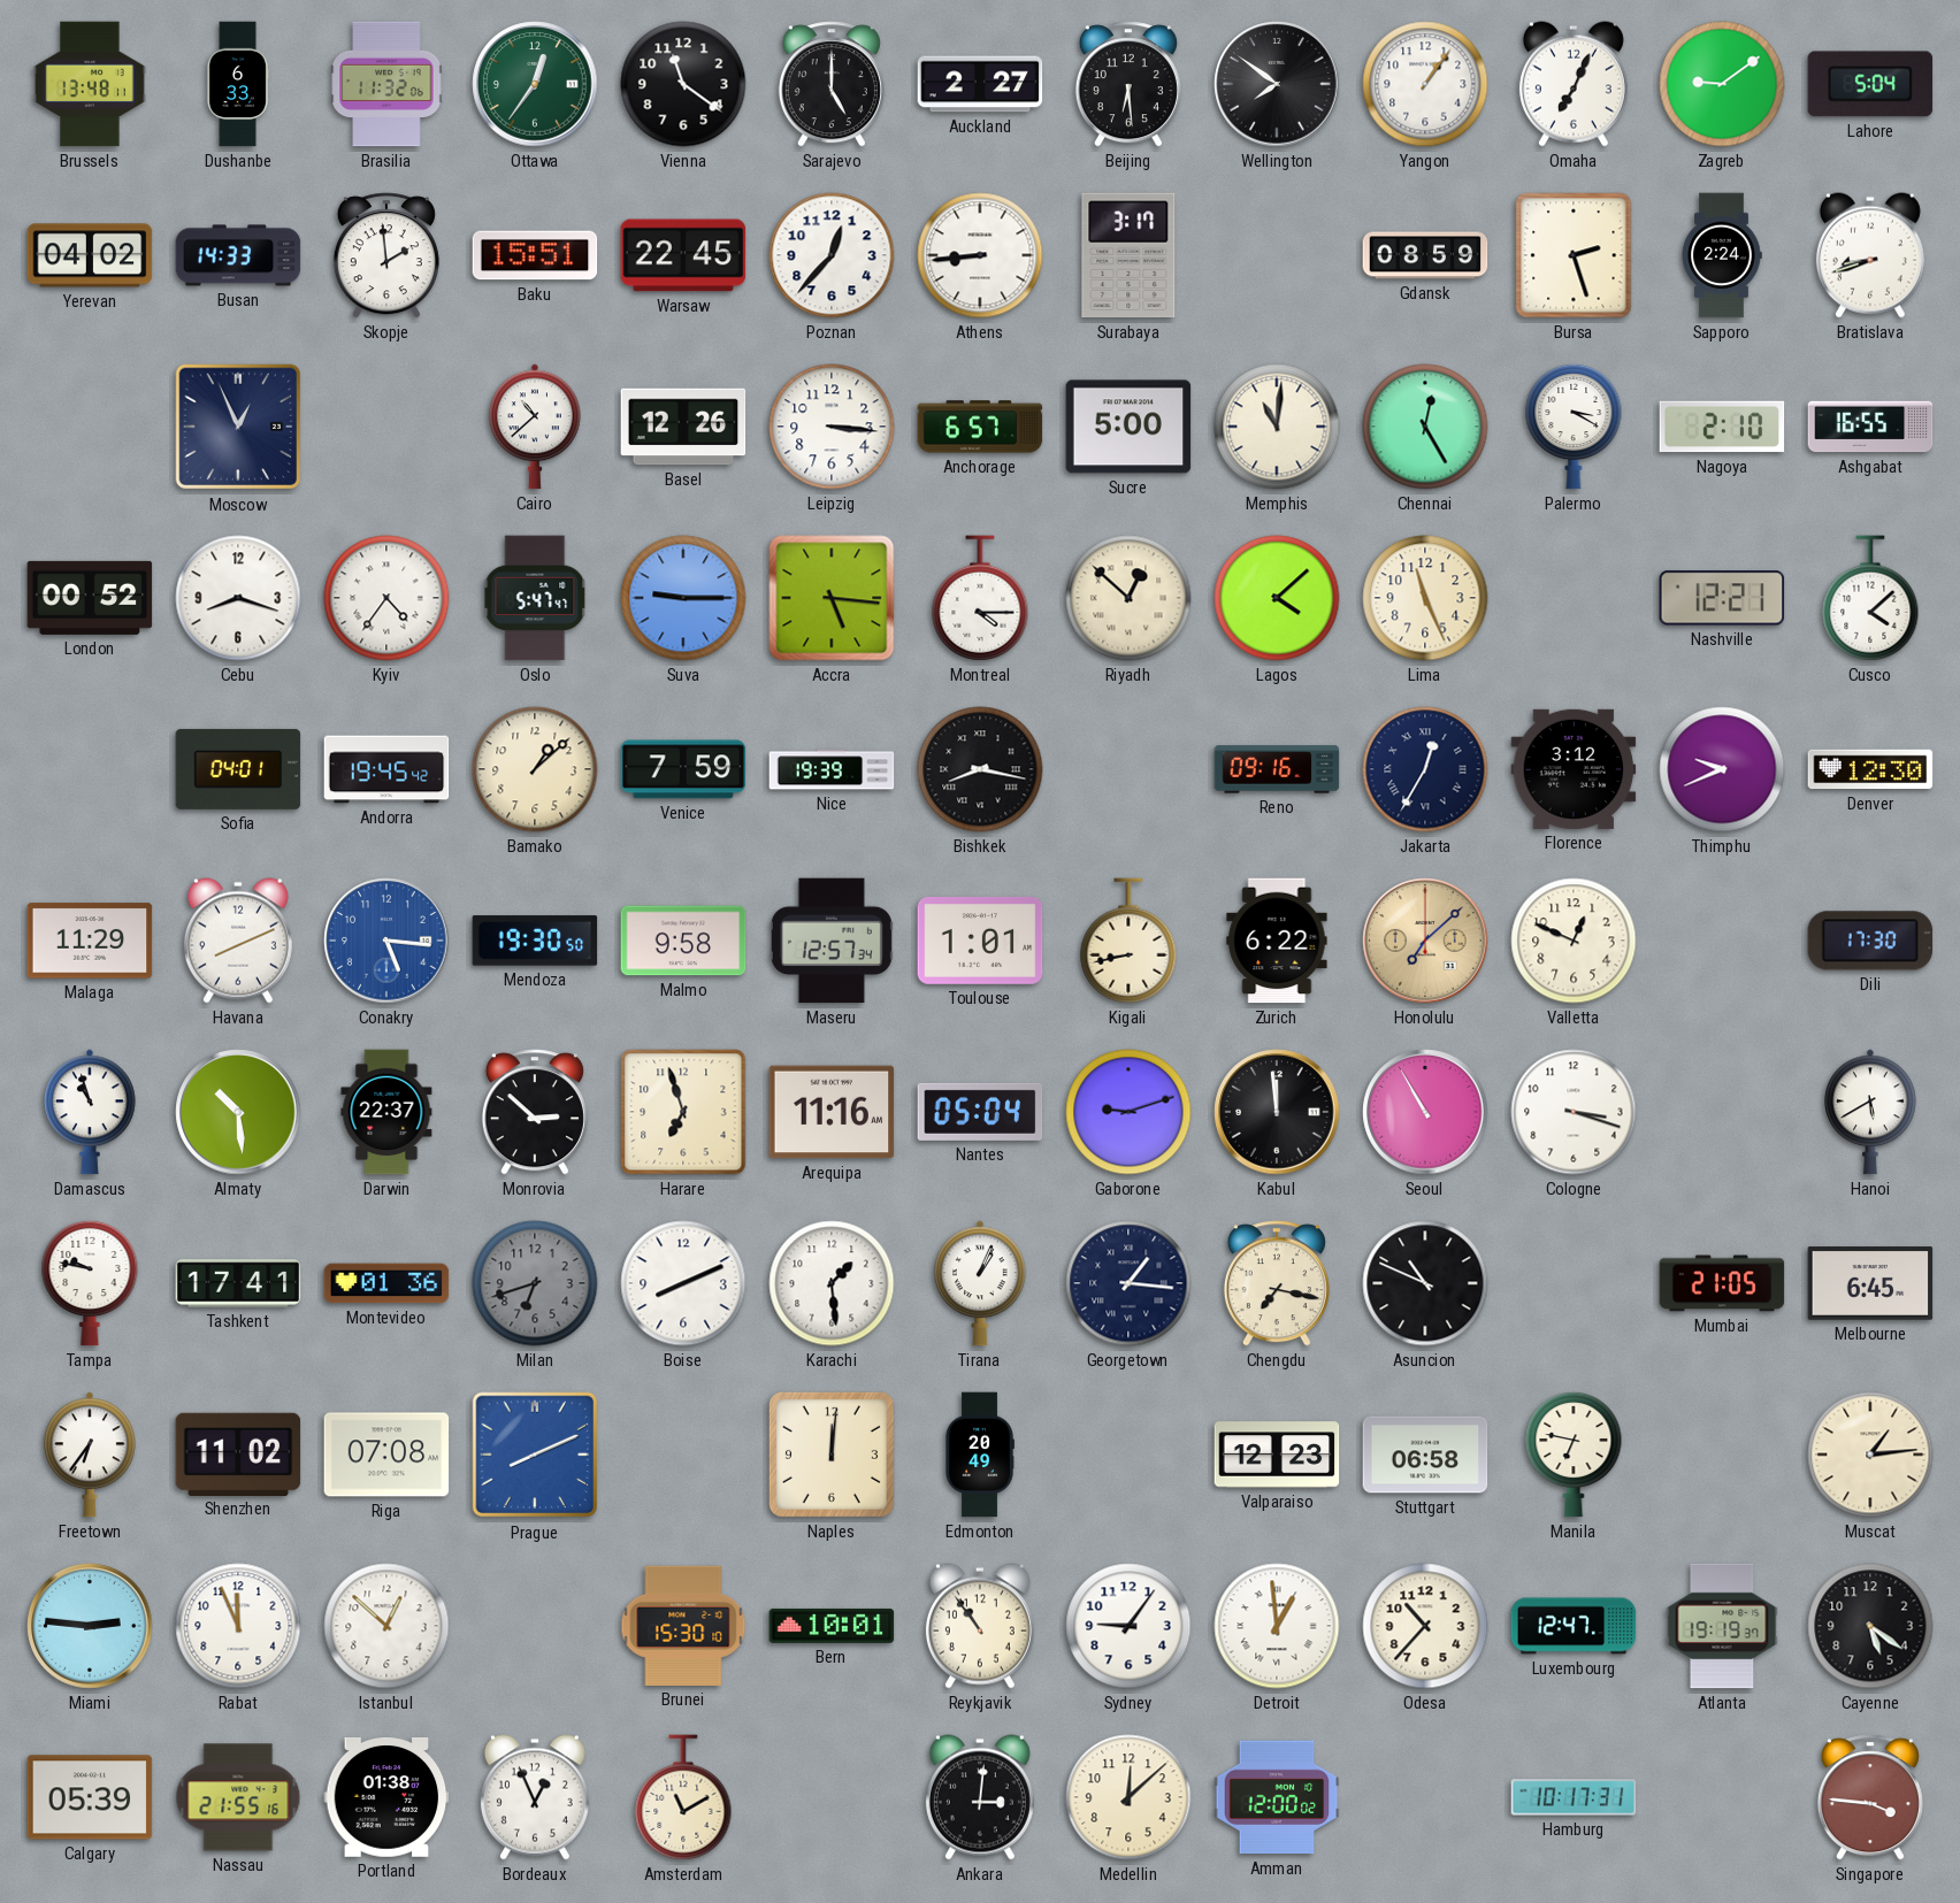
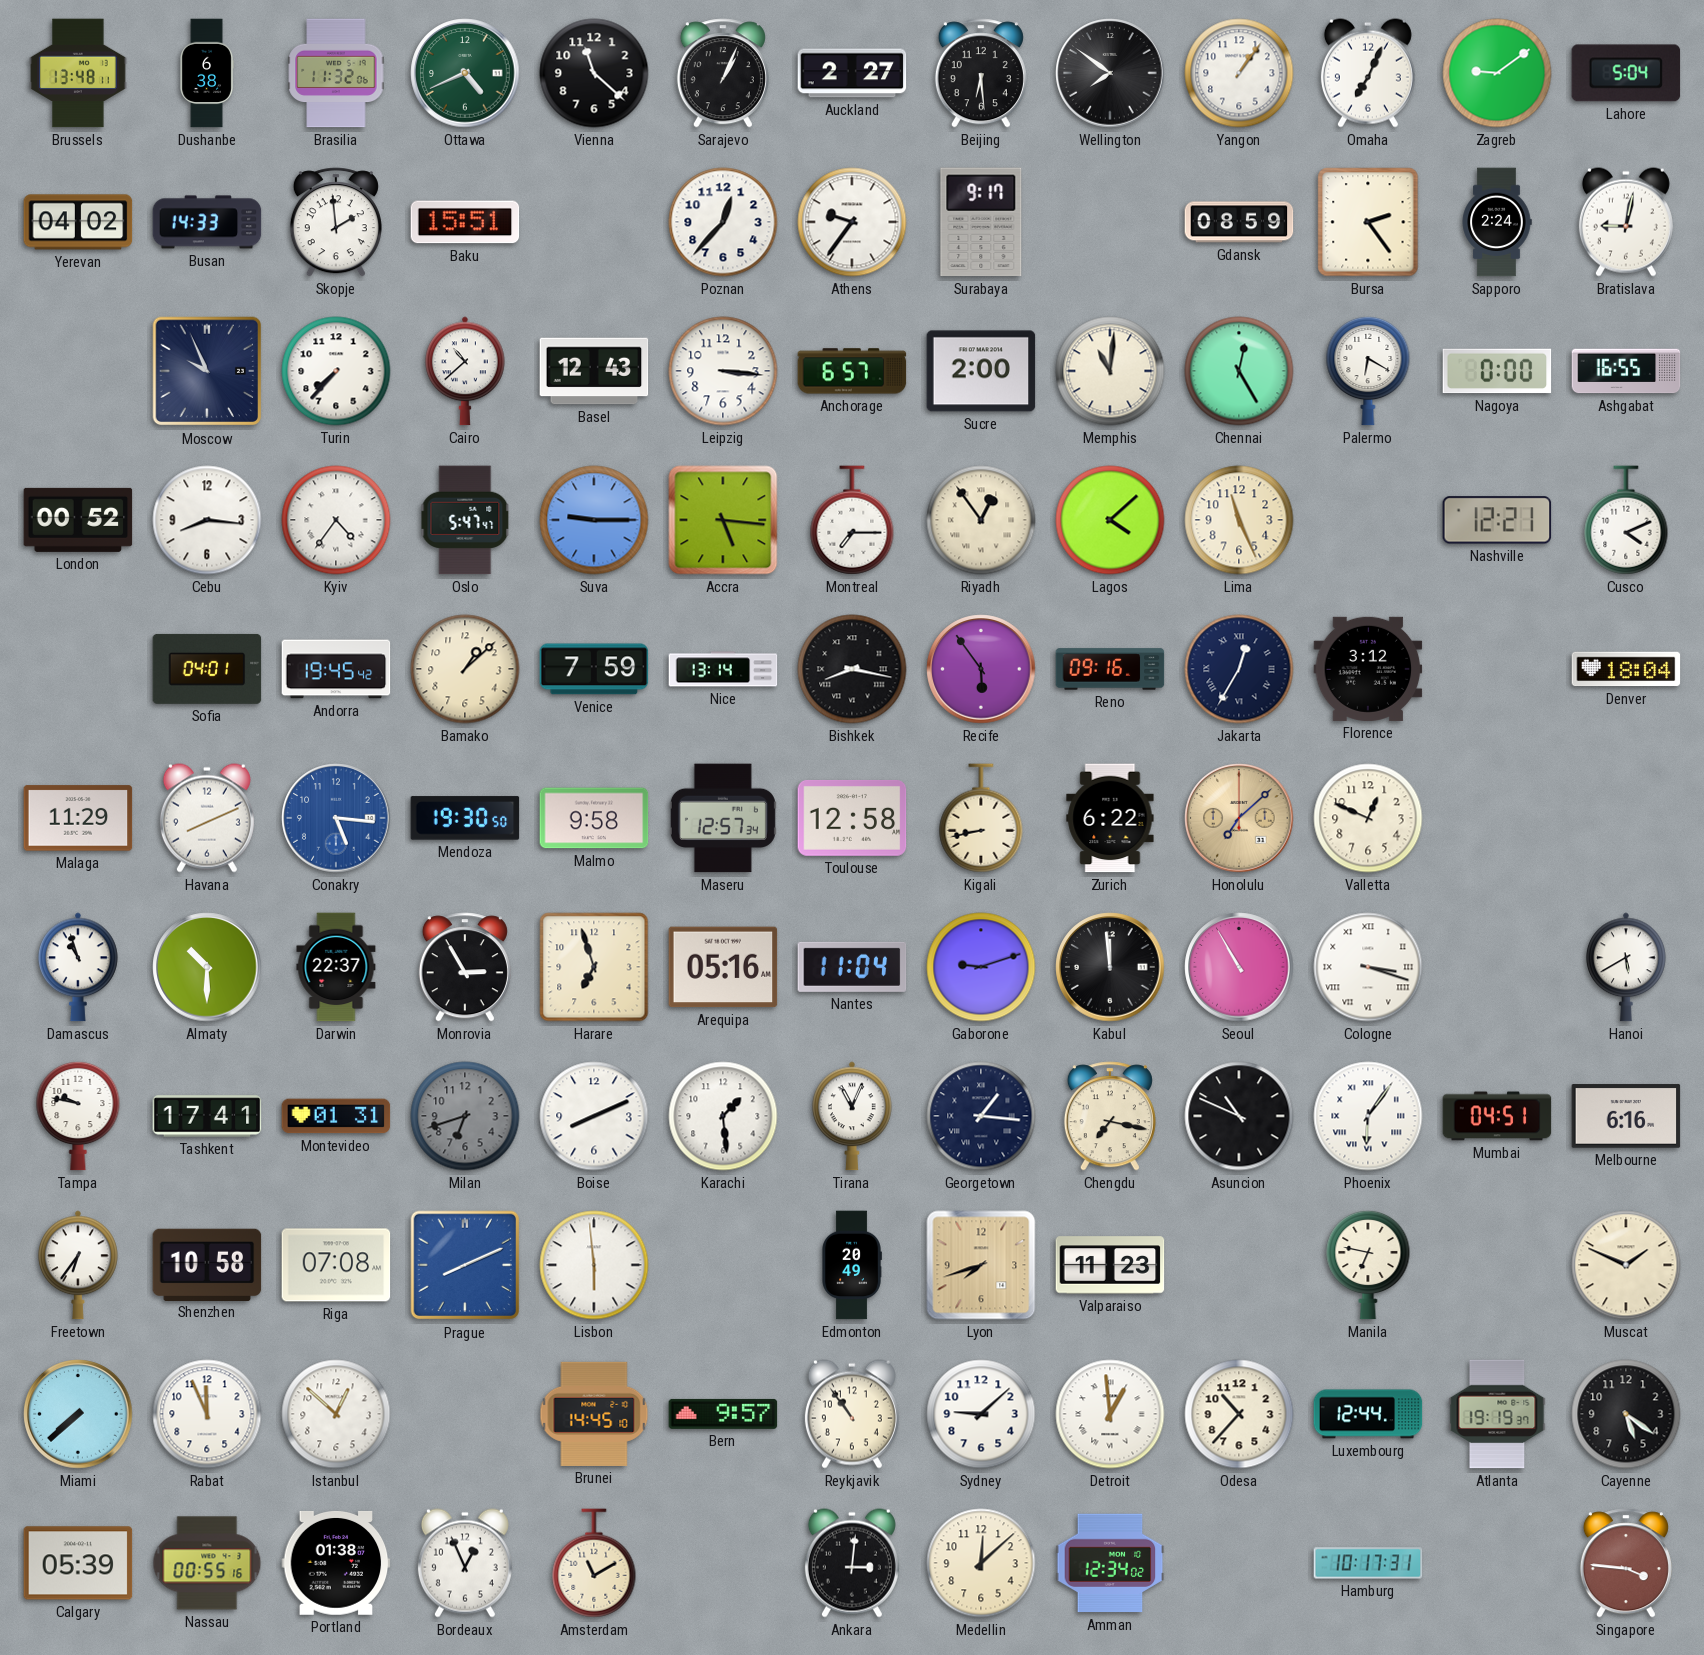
Dushanbe: 6:33 -> 6:38
Ottawa: 12:36 -> 4:41
Vienna: 11:21 -> 11:22
Sarajevo: 5:00 -> 1:04
Warsaw: 22:45 -> none
Athens: 8:44 -> 9:36
Surabaya: 3:17 -> 9:17
Bursa: 2:27 -> 2:24
Bratislava: 8:42 -> 9:02
Moscow: 12:56 -> 9:56
Turin: none -> 7:37
Basel: 12:26 -> 12:43
Sucre: 5:00 -> 2:00
Palermo: 3:20 -> 6:20
Nagoya: 2:10 -> 0:00
Cebu: 8:18 -> 8:16
Montreal: 4:15 -> 7:15
Riyadh: 12:52 -> 12:54
Cusco: 4:08 -> 4:11
Nice: 19:39 -> 13:14
Recife: none -> 5:54
Thimphu: 9:41 -> none
Denver: 12:30 -> 18:04
Toulouse: 1:01 -> 12:58
Dili: 17:30 -> none
Almaty: 10:29 -> 10:30
Monrovia: 2:52 -> 2:55
Arequipa: 11:16 -> 05:16
Nantes: 05:04 -> 11:04
Cologne numerals: Arabic -> Roman
Montevideo: 01:36 -> 01:31
Tirana: 1:04 -> 11:04
Phoenix: none -> 6:06
Mumbai: 21:05 -> 04:51
Melbourne: 6:45 -> 6:16
Shenzhen: 11:02 -> 10:58
Lisbon: none -> 5:59
Naples: 12:01 -> none
Lyon: none -> 7:42
Valparaiso: 12:23 -> 11:23
Stuttgart: 06:58 -> none
Muscat: 1:14 -> 1:49
Miami: 2:46 -> 7:38
Brunei: 15:30 -> 14:45
Bern: 10:01 -> 9:57
Sydney: 9:06 -> 9:08
Luxembourg: 12:47 -> 12:44
Nassau: 21:55 -> 00:55
Amman: 12:00 -> 12:34
